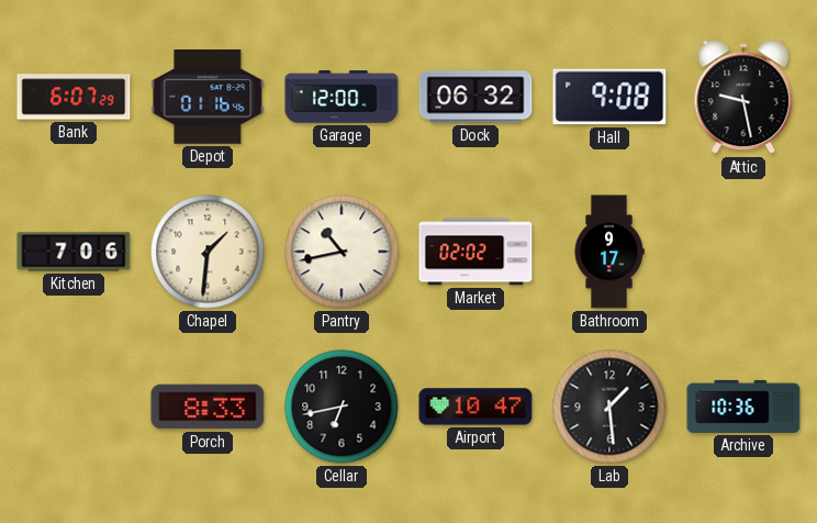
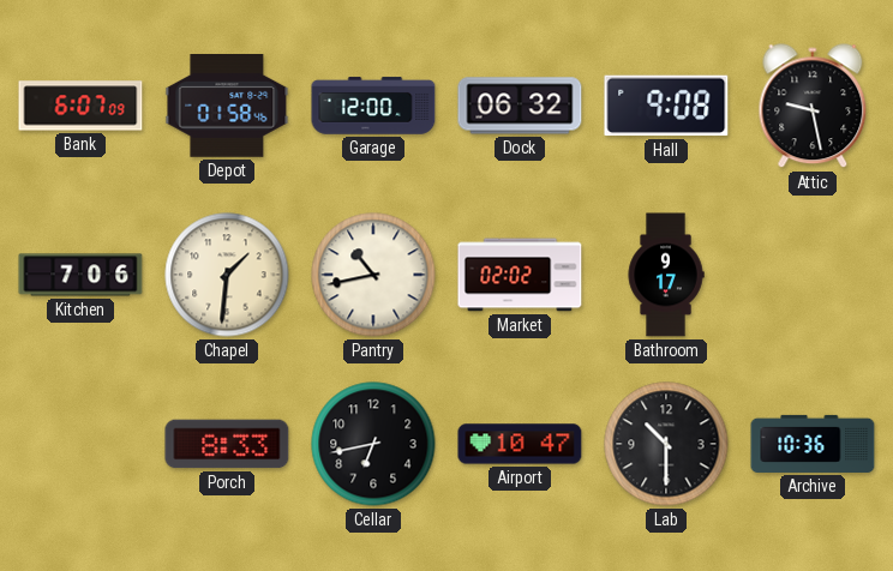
Bank: 6:07:29 -> 6:07:09
Depot: 01:16 -> 01:58
Lab: 1:29 -> 10:30
